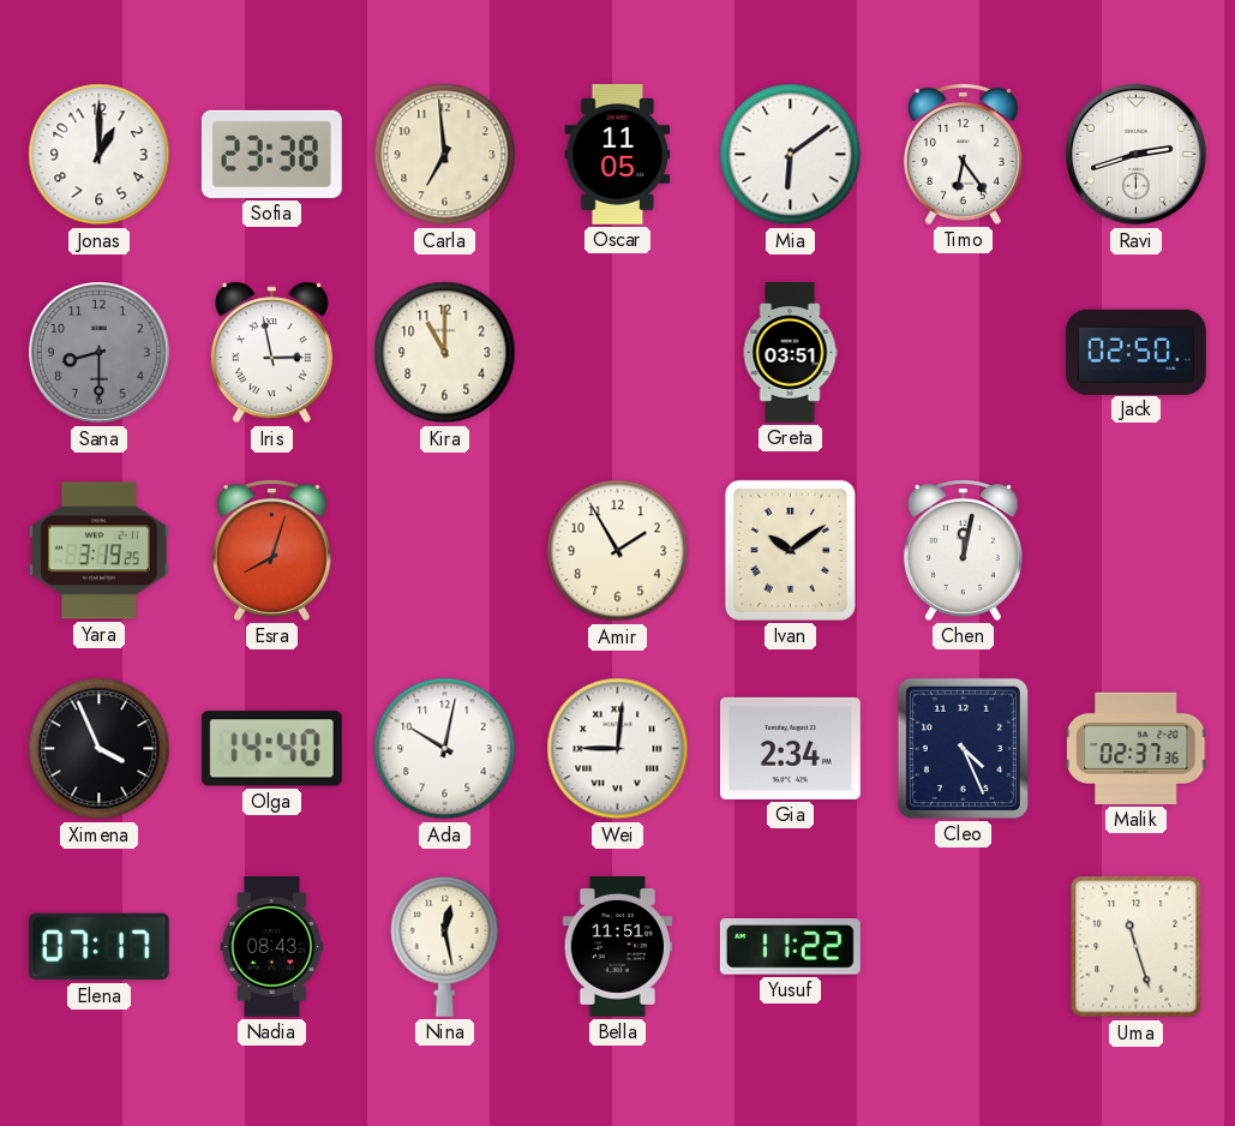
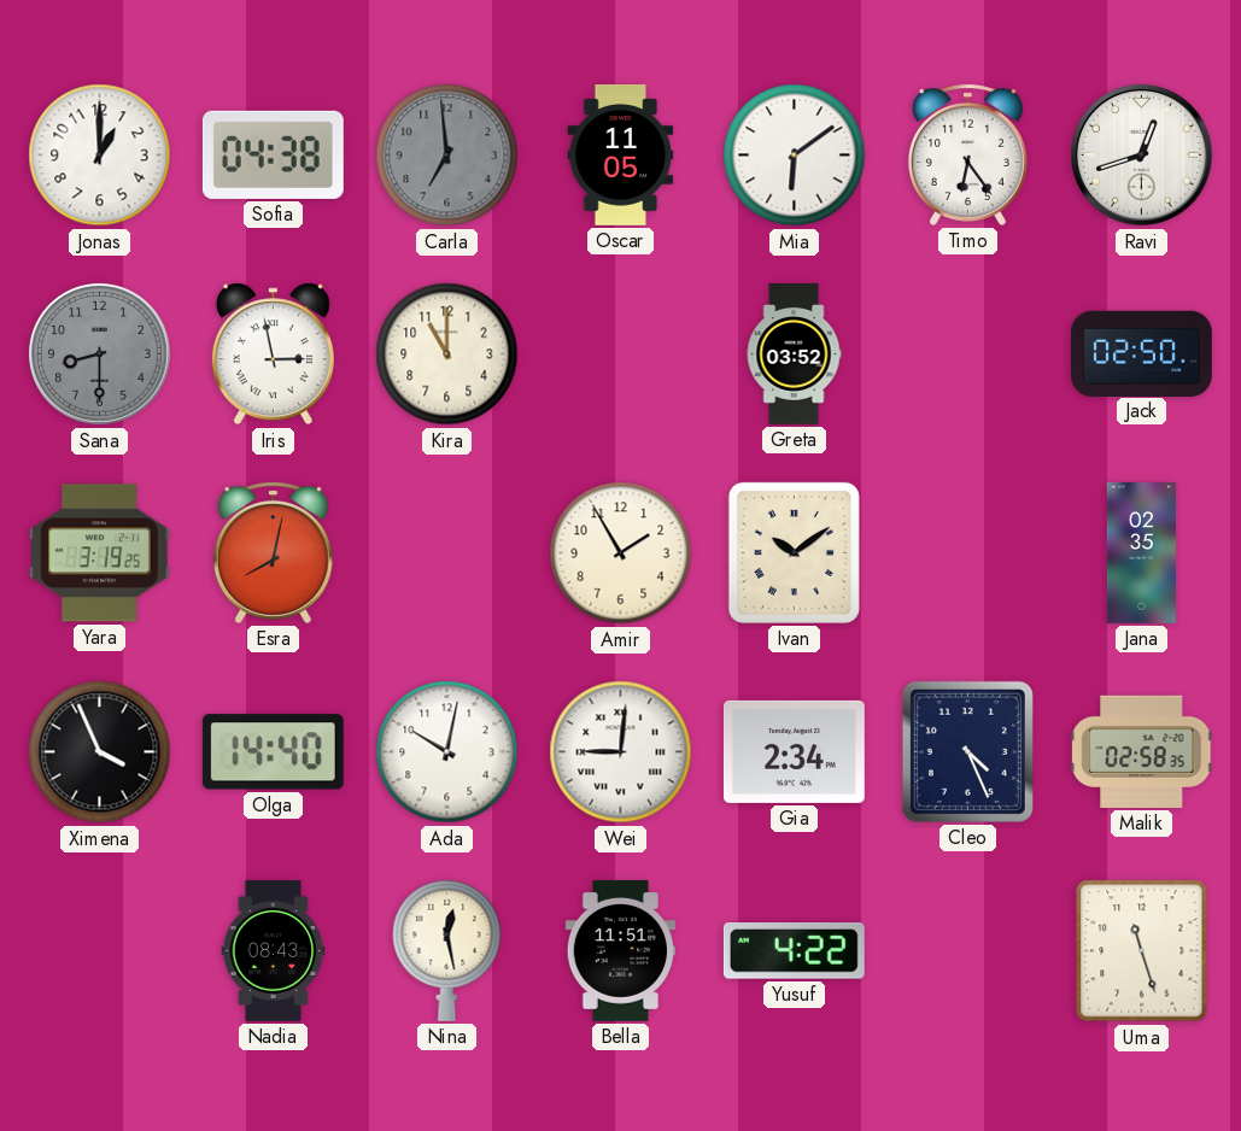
Sofia: 23:38 -> 04:38
Carla dial: cream -> grey
Ravi: 2:42 -> 12:42
Greta: 03:51 -> 03:52
Esra: 8:03 -> 8:02
Chen: 12:02 -> none
Jana: none -> 02:35
Malik: 02:37 -> 02:58
Elena: 07:17 -> none
Yusuf: 11:22 -> 4:22
